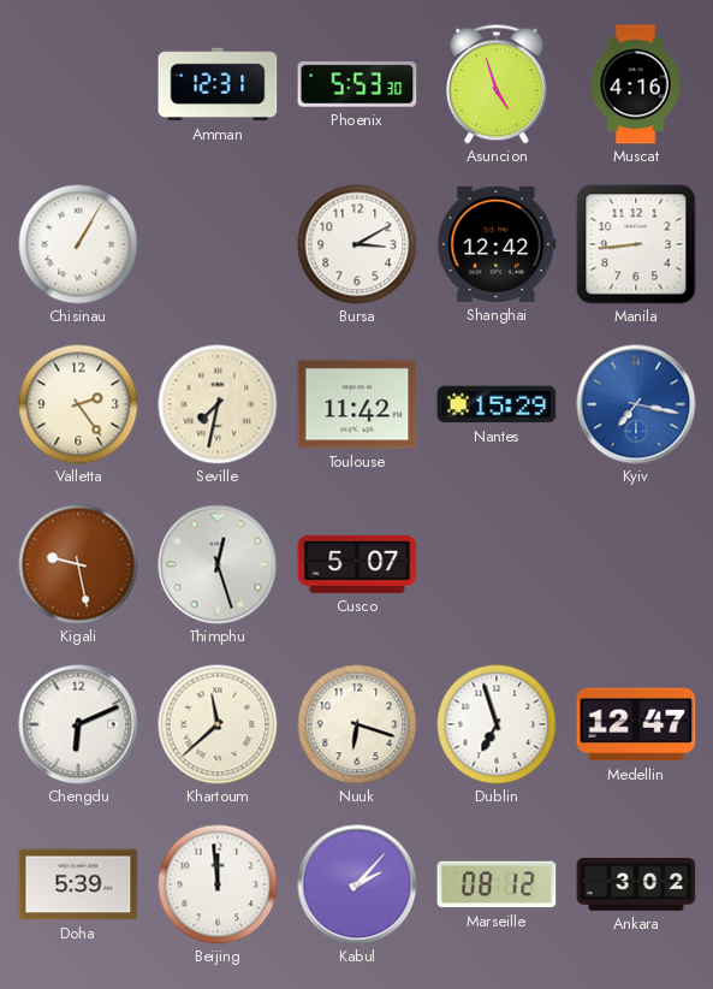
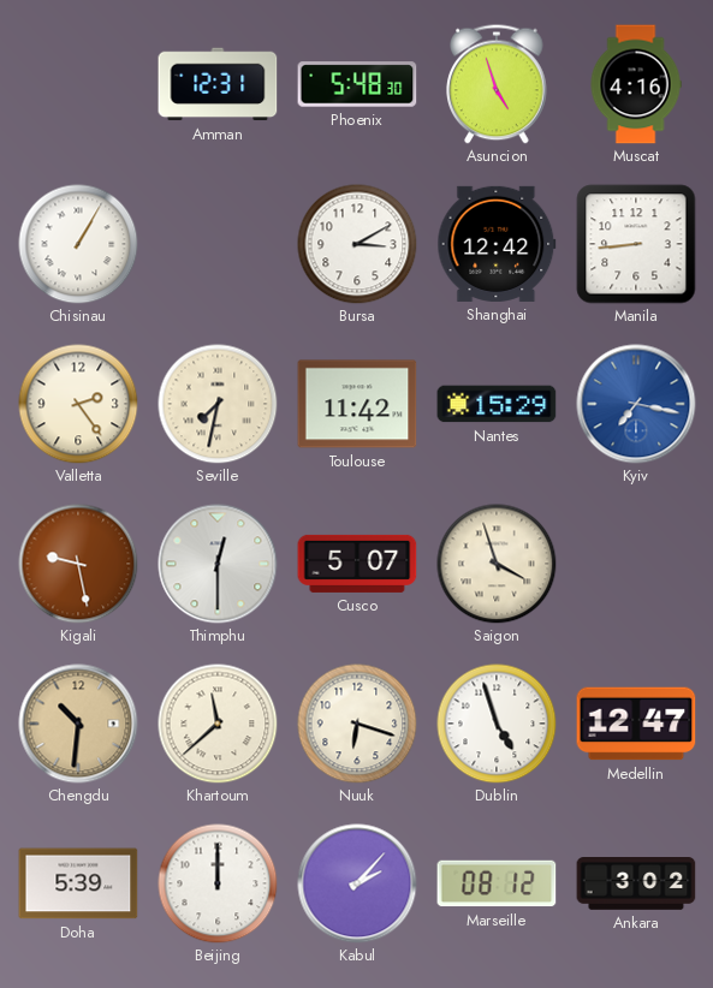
Phoenix: 5:53 -> 5:48
Thimphu: 12:27 -> 12:30
Saigon: none -> 3:57
Chengdu: 6:11 -> 10:31
Chengdu dial: white -> champagne
Dublin: 6:57 -> 4:57
Beijing: 11:59 -> 12:00
